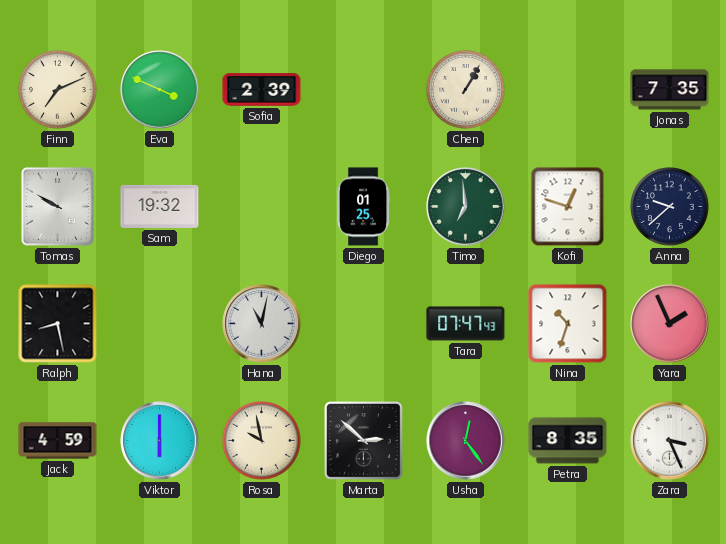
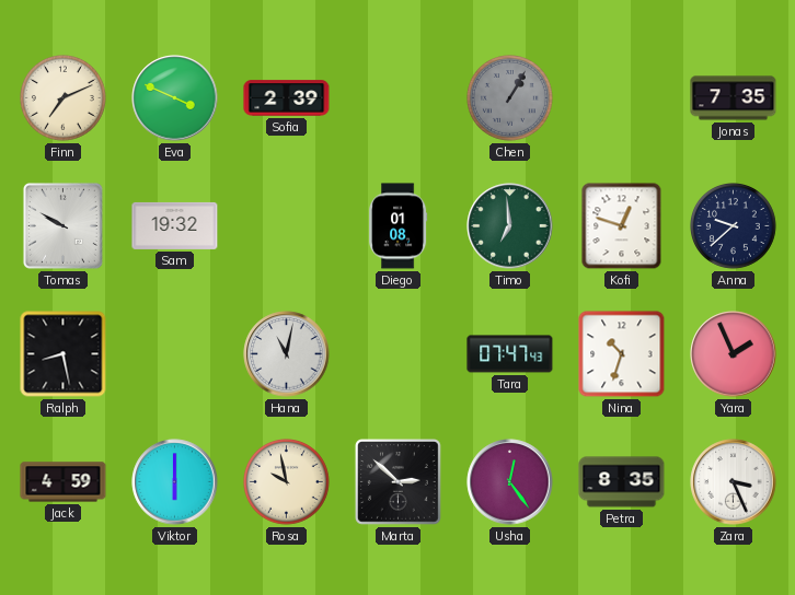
Chen dial: cream -> grey
Diego: 01:25 -> 01:08
